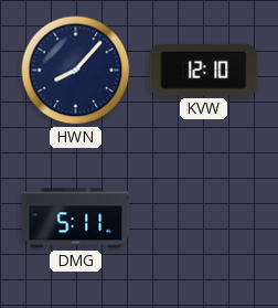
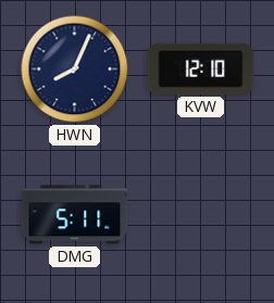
HWN: 8:07 -> 8:04
